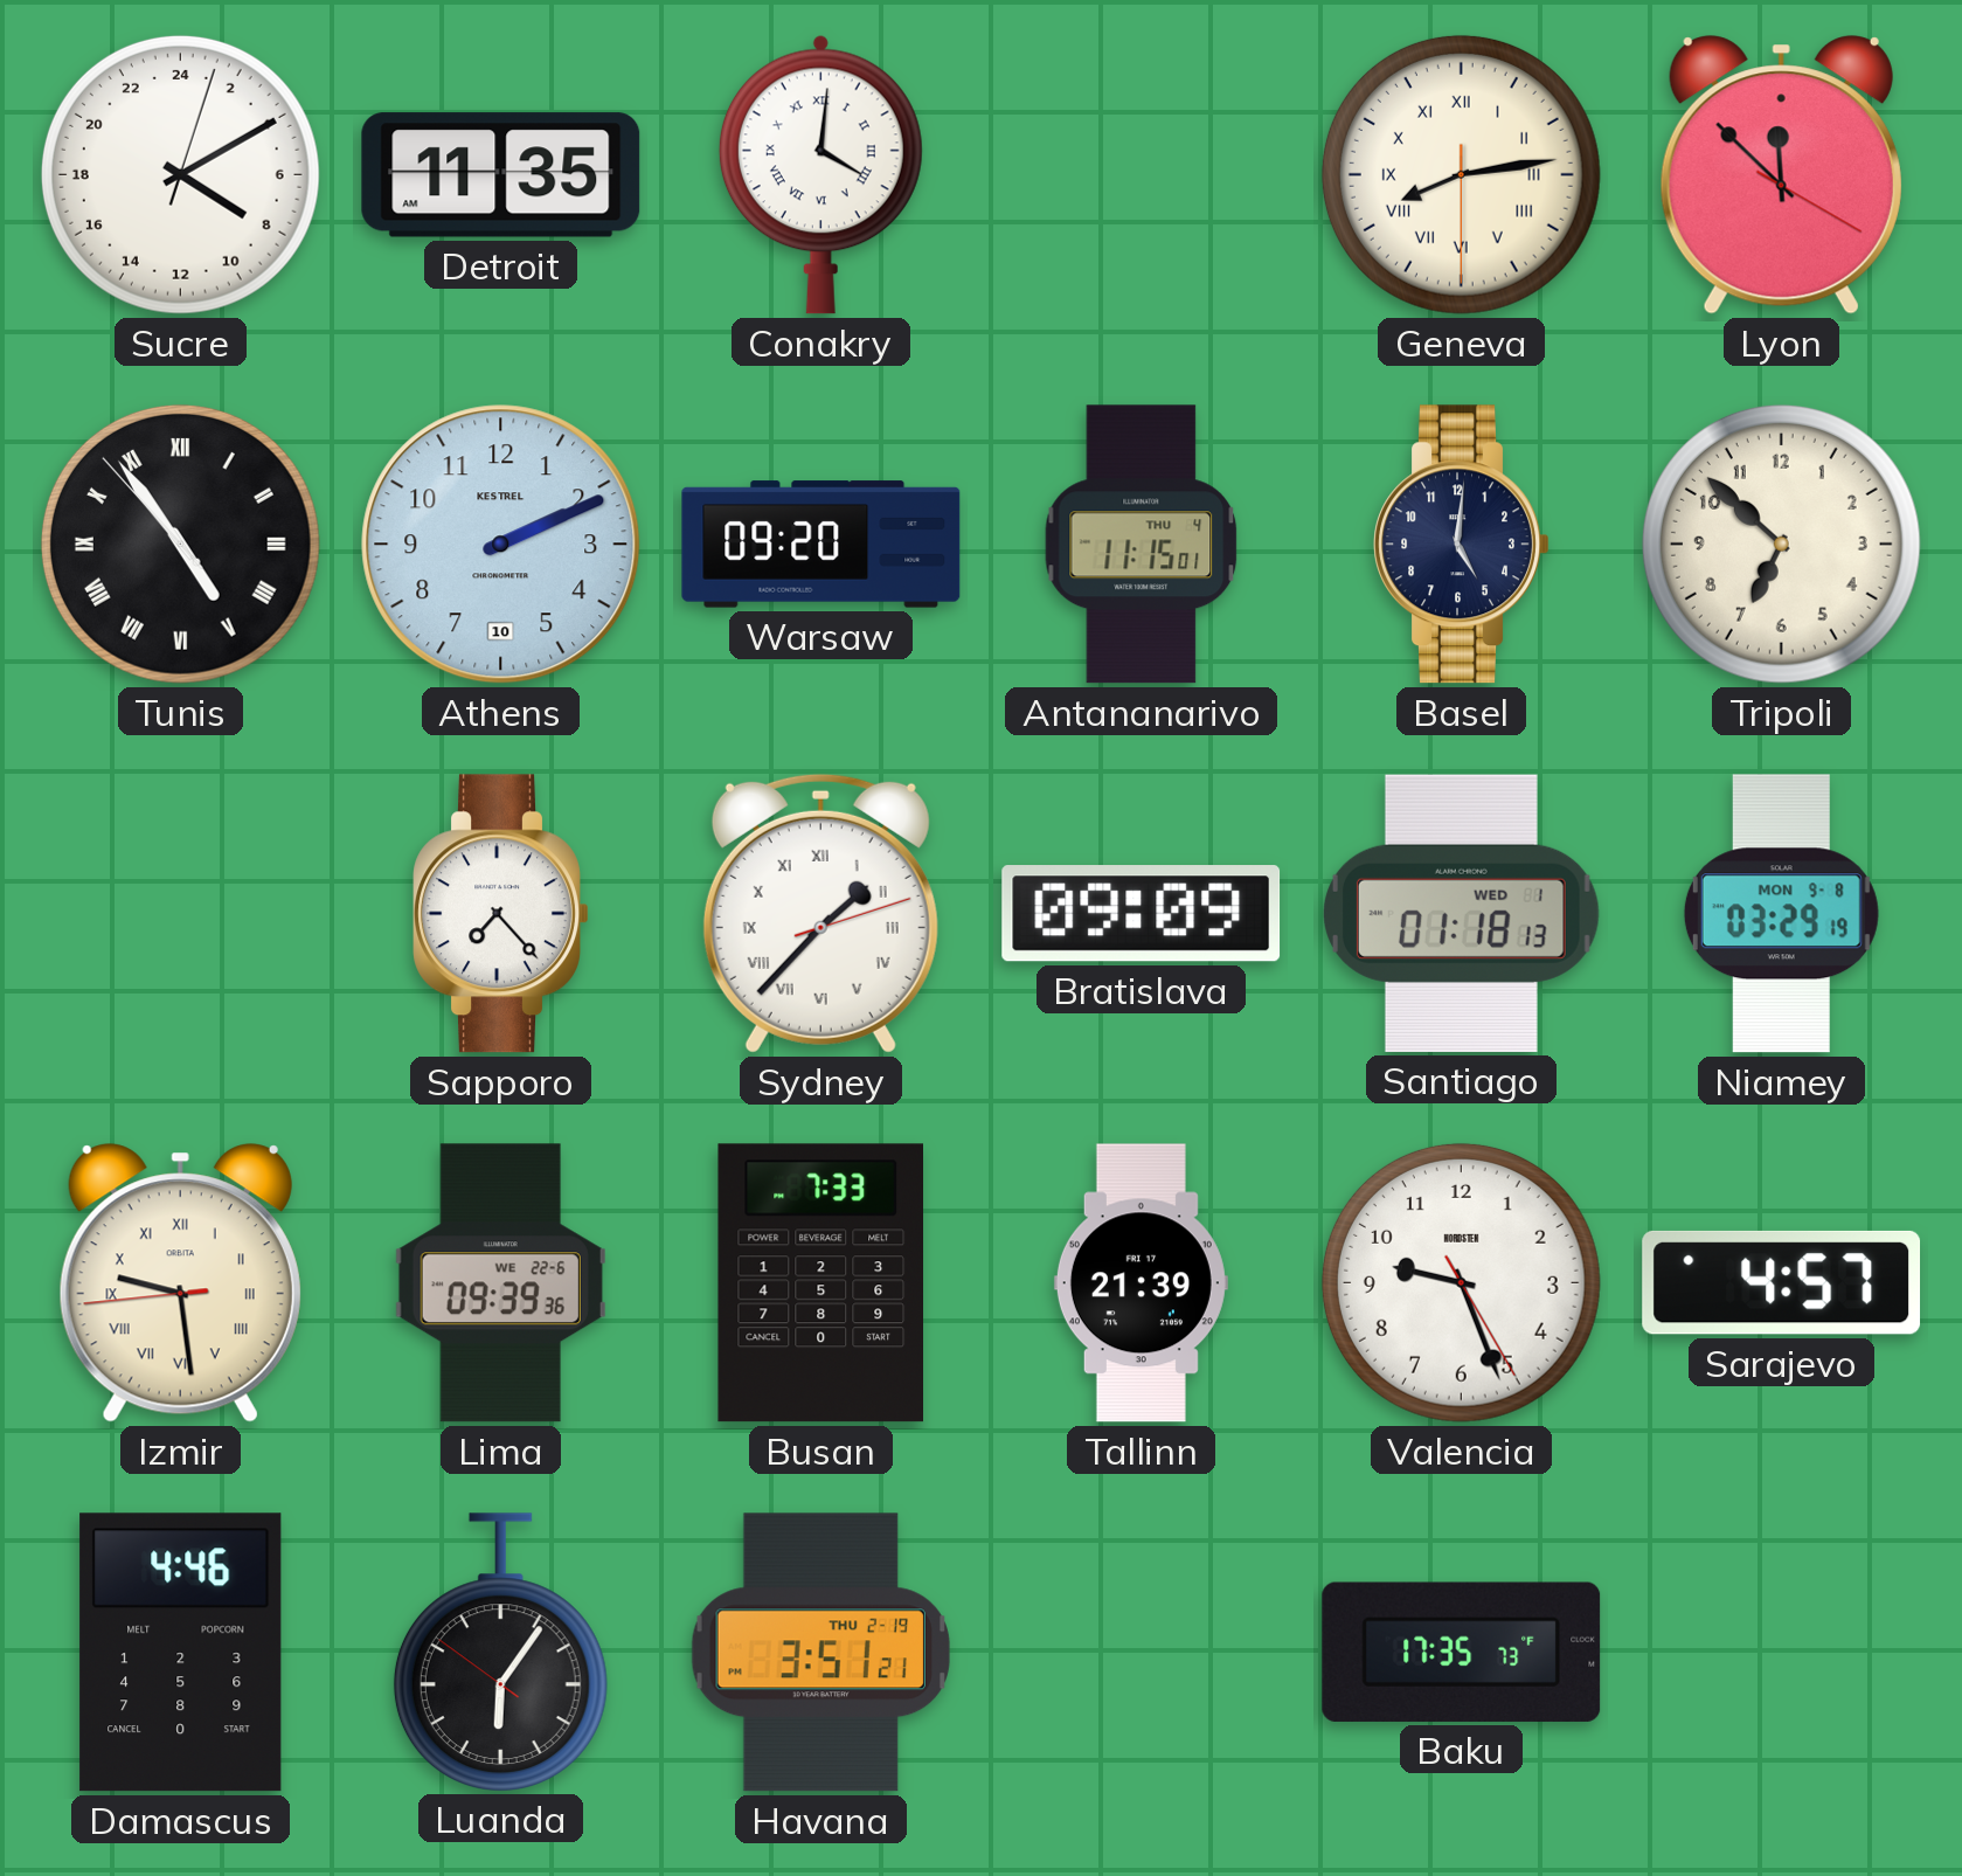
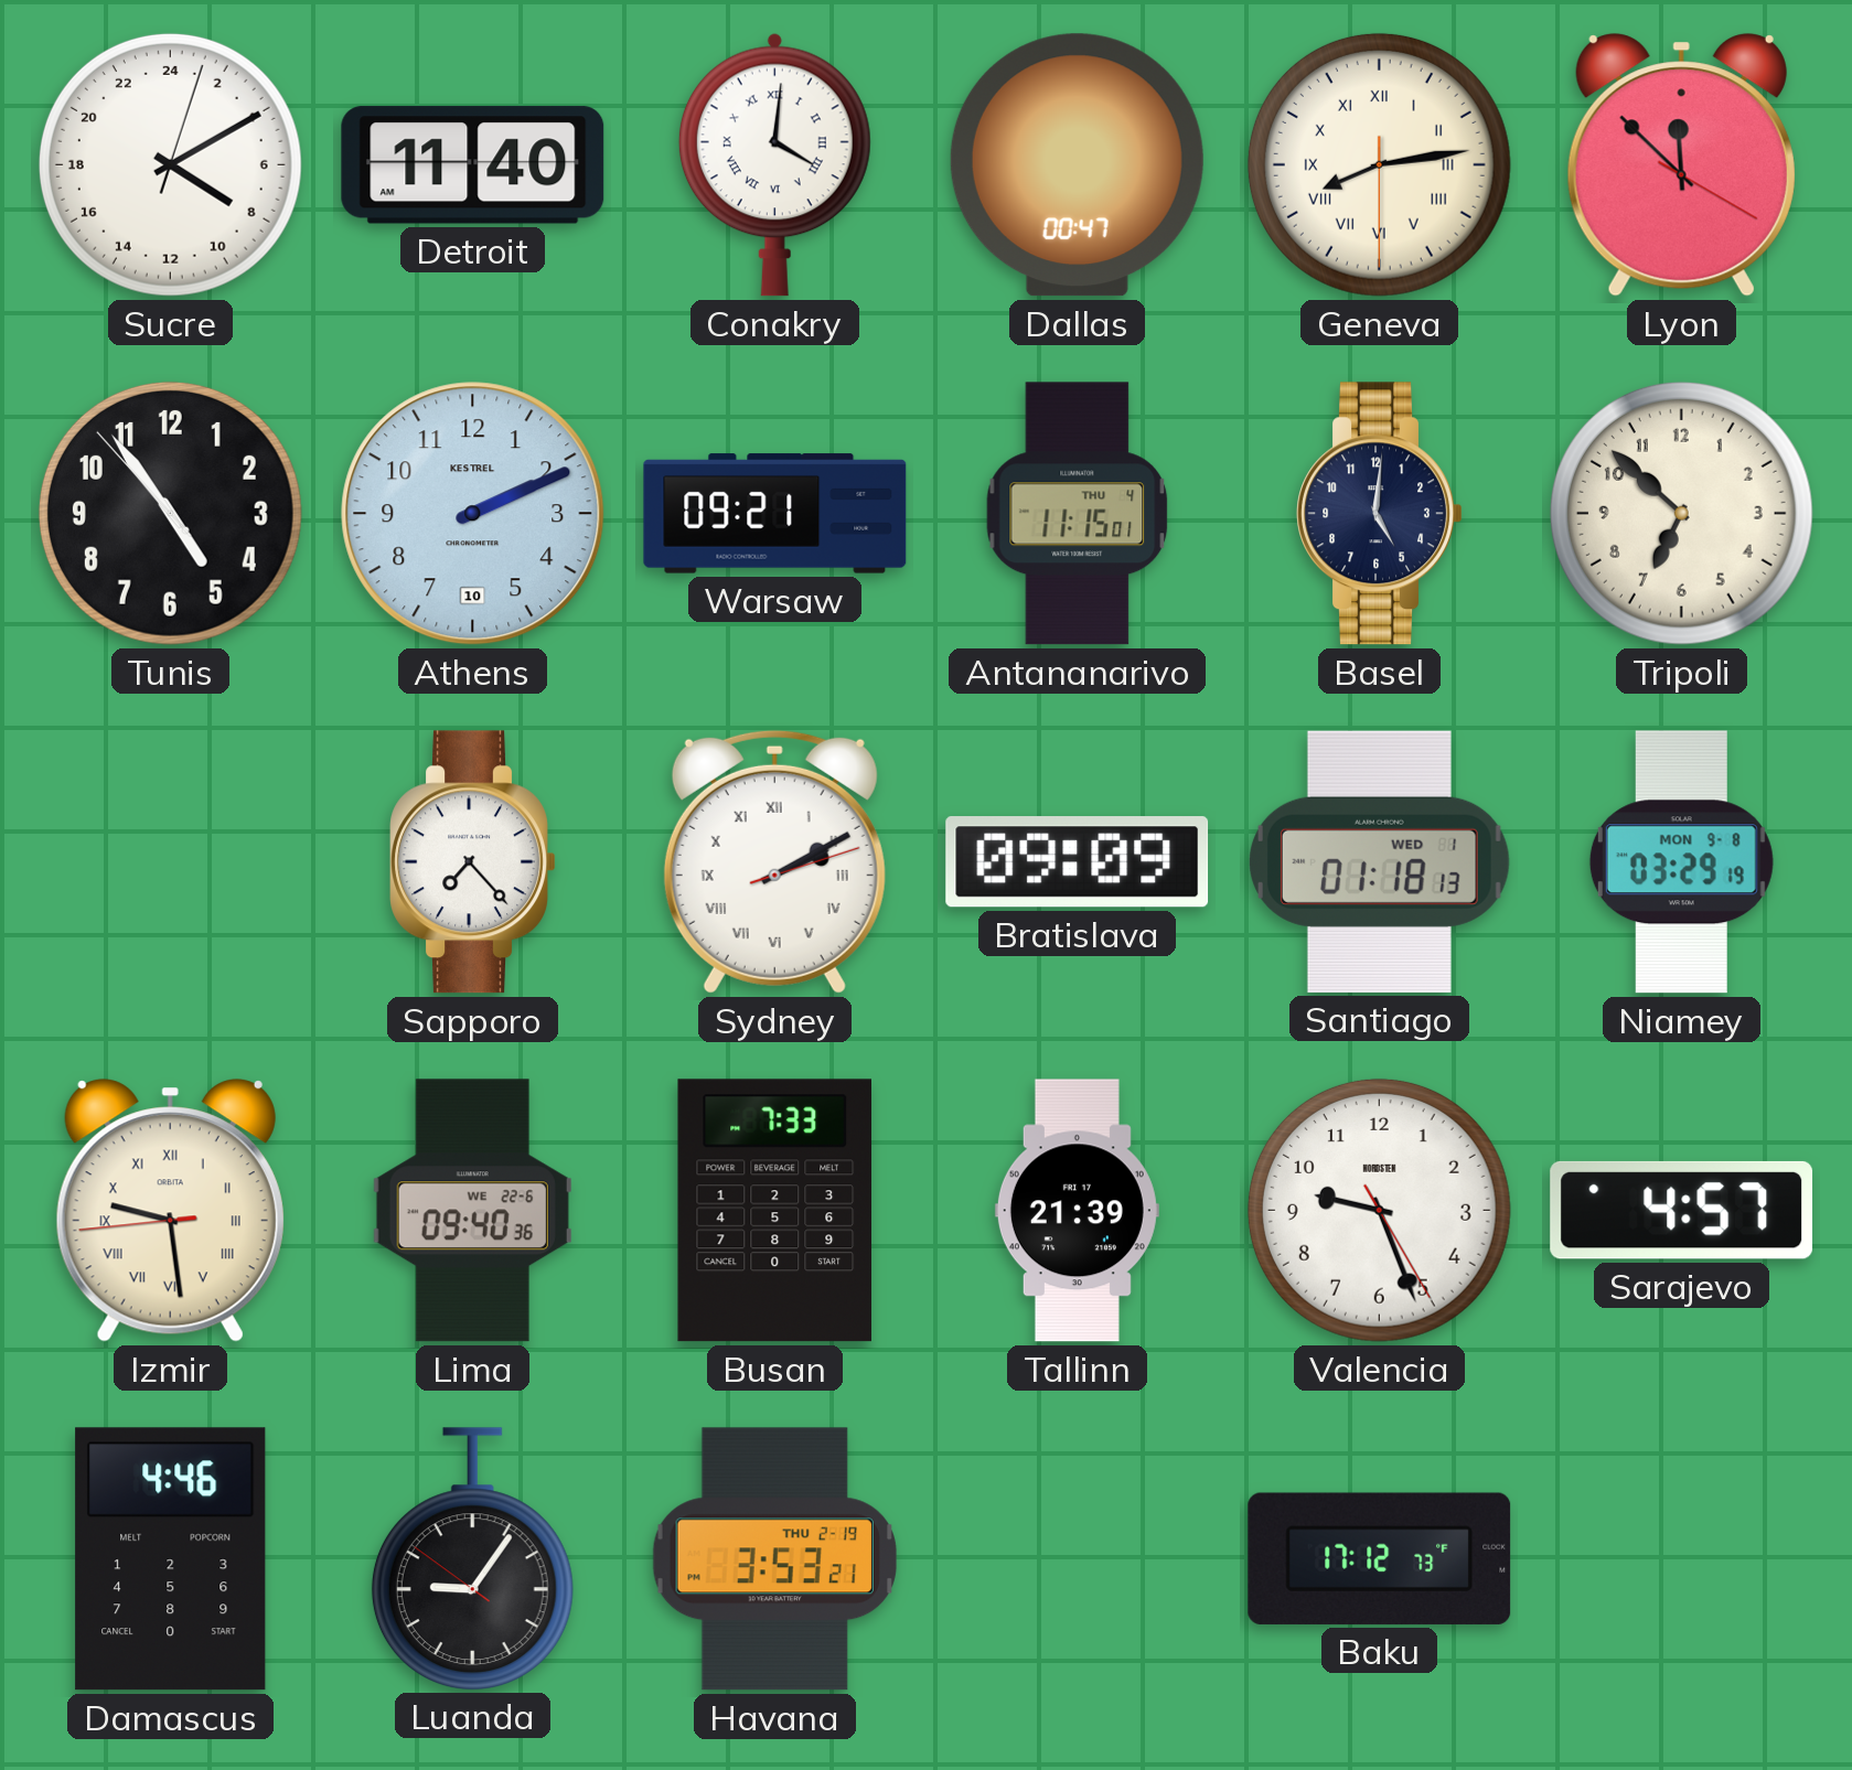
Detroit: 11:35 -> 11:40
Dallas: none -> 00:47
Tunis numerals: Roman -> Arabic
Warsaw: 09:20 -> 09:21
Sydney: 1:37 -> 2:10
Lima: 09:39 -> 09:40
Luanda: 6:05 -> 9:05
Havana: 3:51 -> 3:53
Baku: 17:35 -> 17:12
